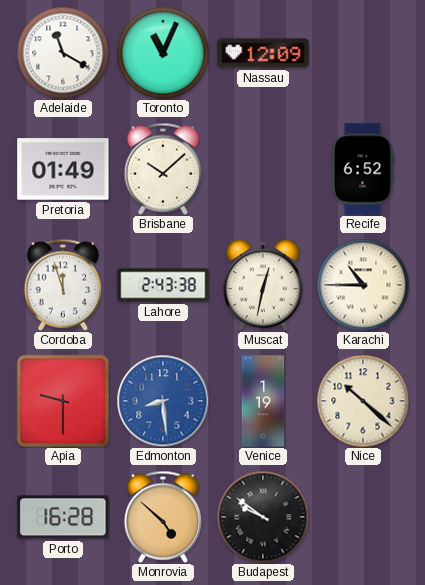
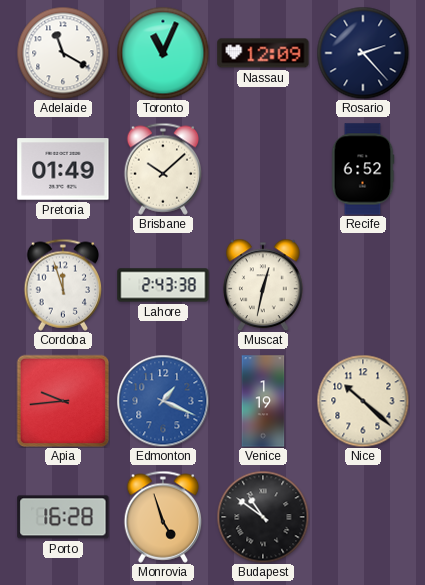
Rosario: none -> 2:23
Karachi: 10:45 -> none
Apia: 9:30 -> 9:44
Edmonton: 8:29 -> 1:19
Monrovia: 4:52 -> 4:57
Budapest: 9:51 -> 10:51
